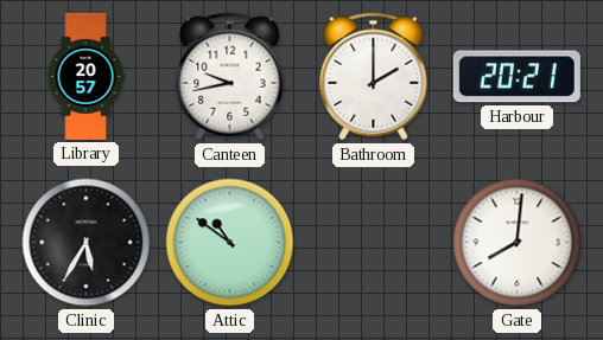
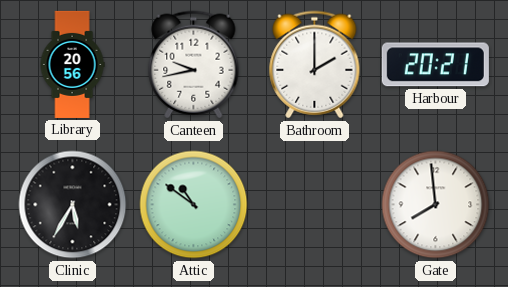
Library: 20:57 -> 20:56
Gate: 8:01 -> 7:59
